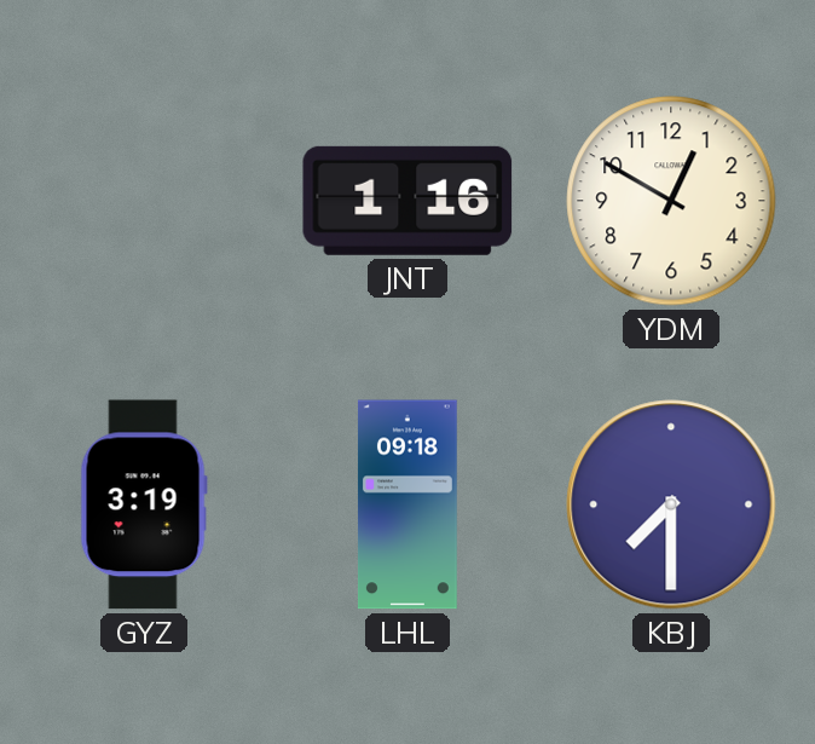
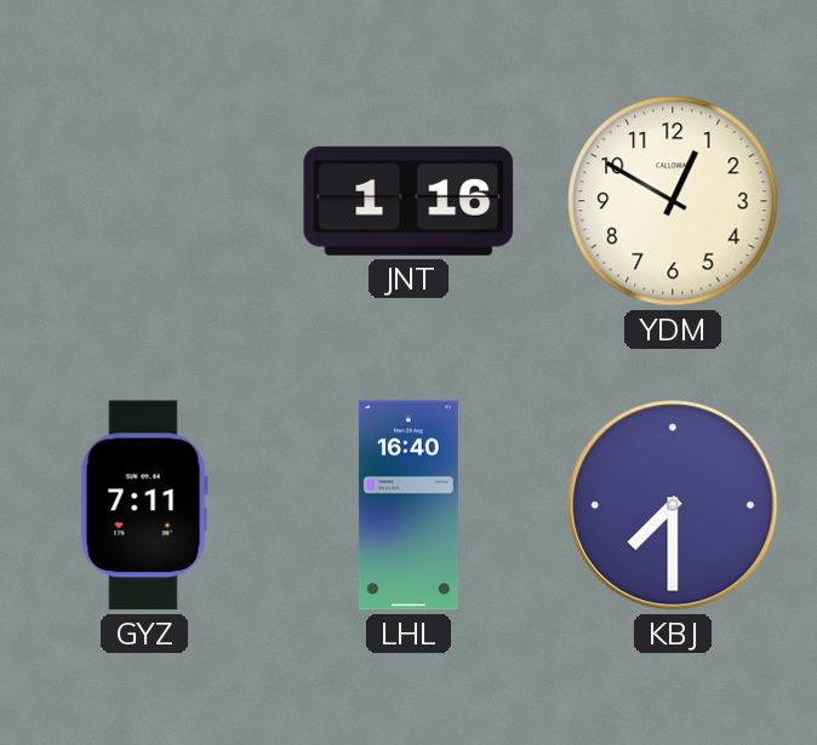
GYZ: 3:19 -> 7:11
LHL: 09:18 -> 16:40
